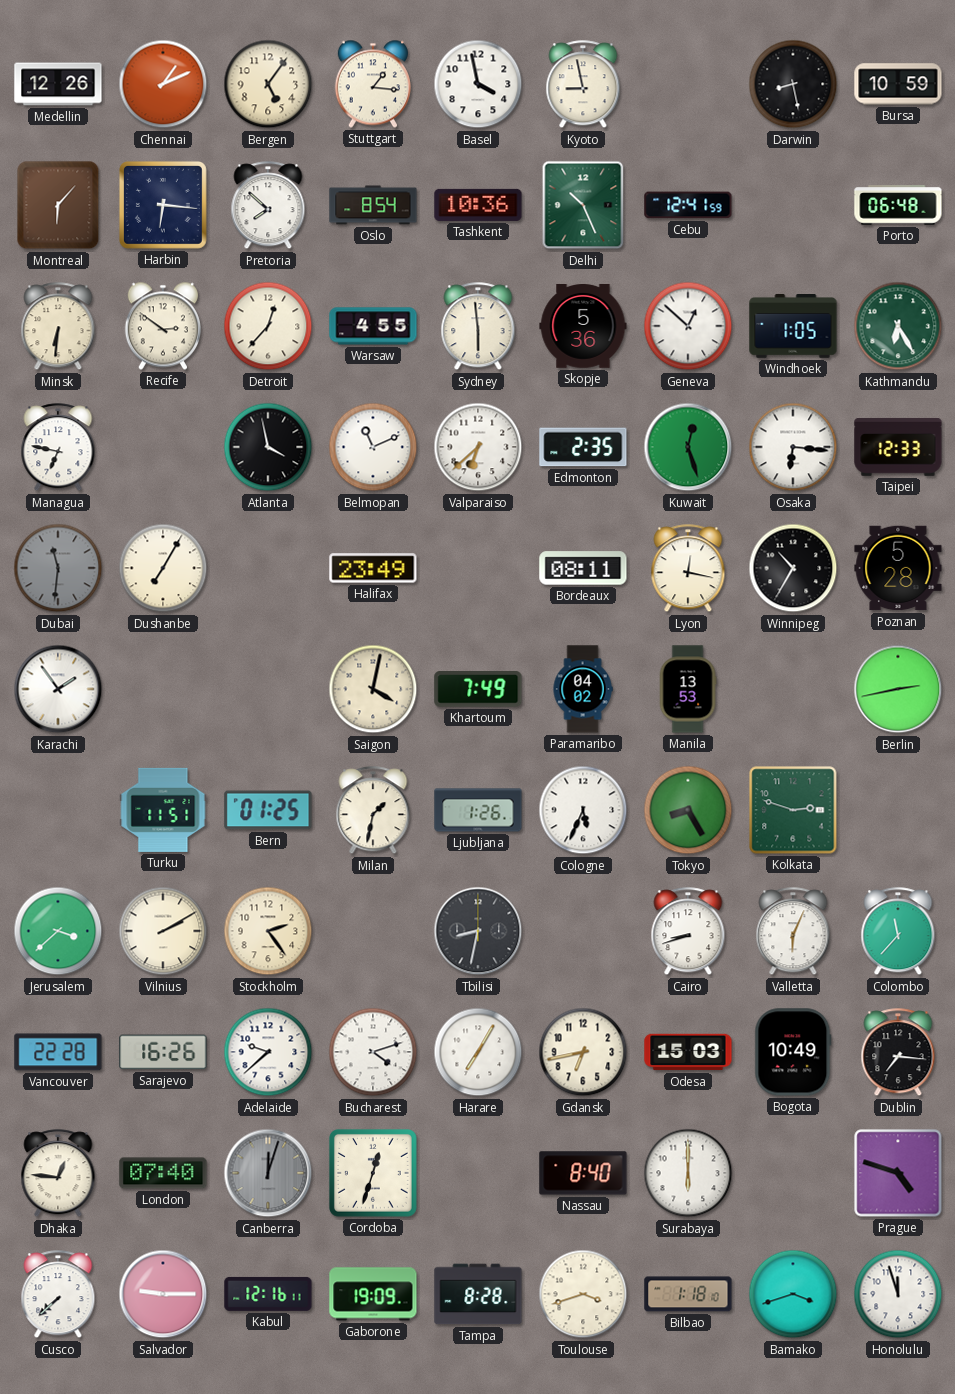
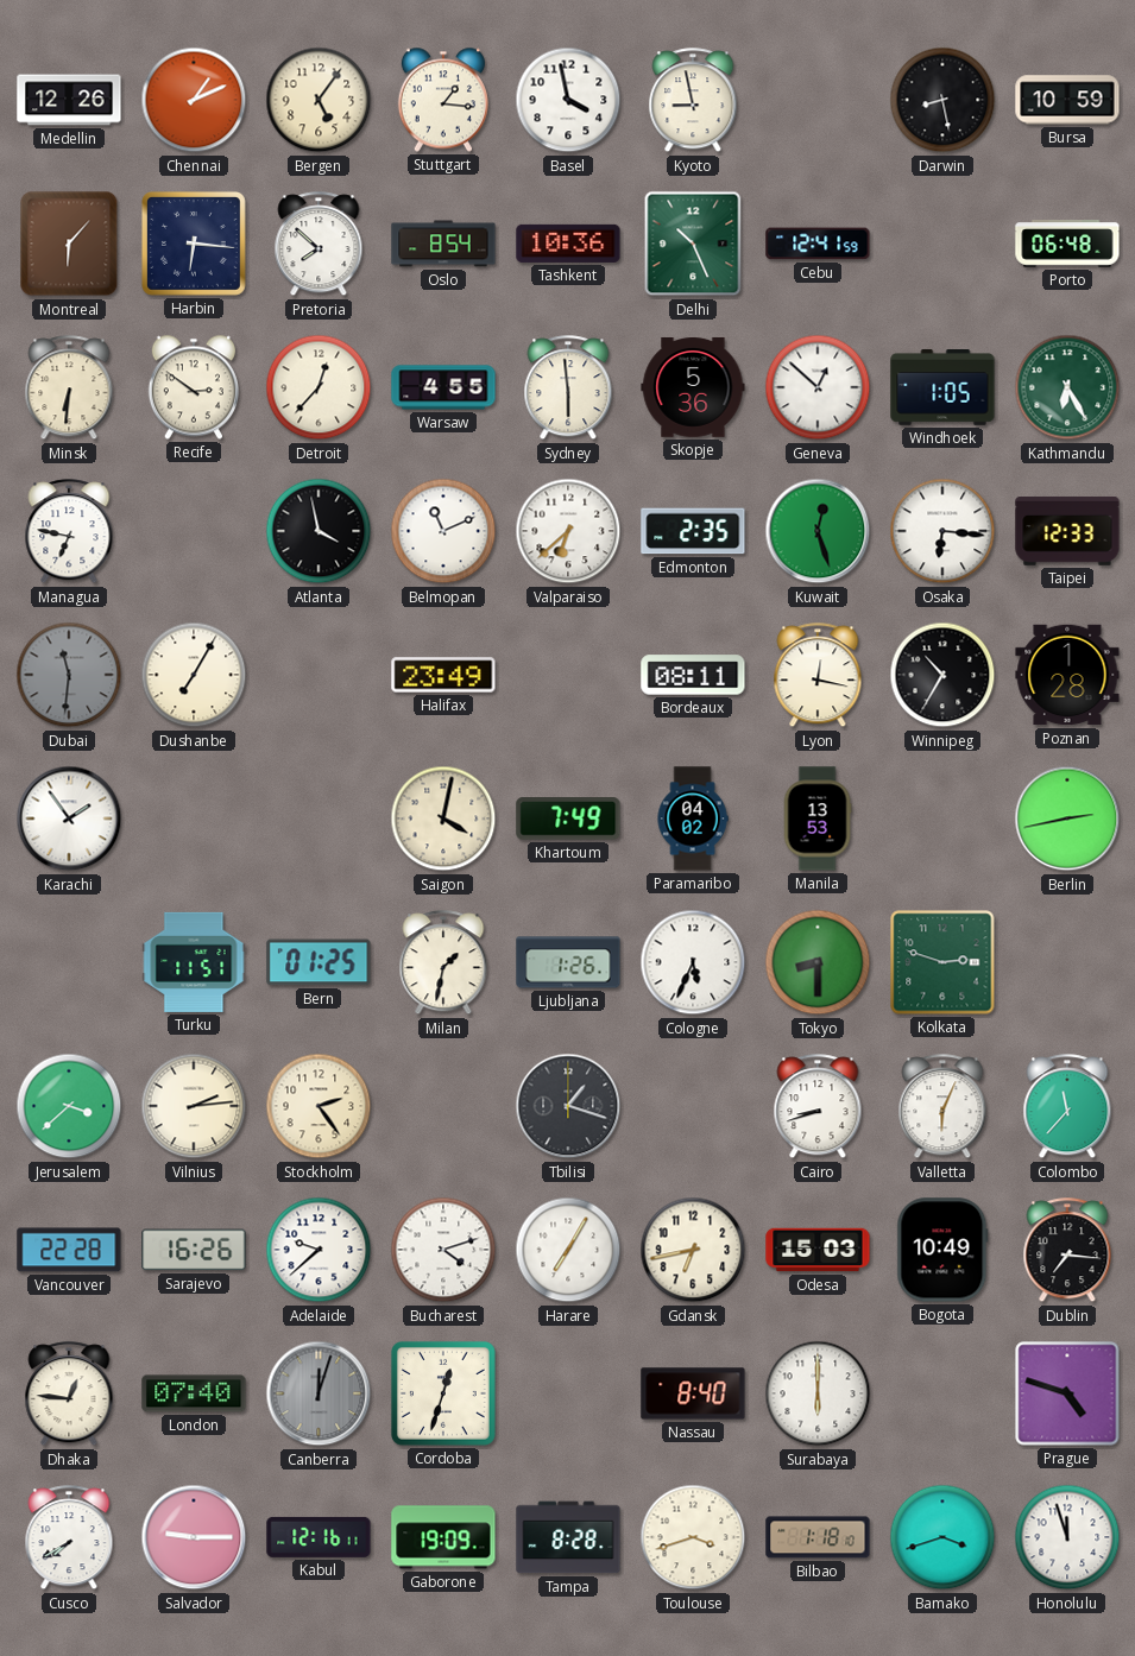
Poznan: 5:28 -> 1:28
Tokyo: 8:25 -> 8:30
Vilnius: 2:10 -> 2:14
Tbilisi: 8:32 -> 1:18
Cusco: 7:38 -> 7:40
